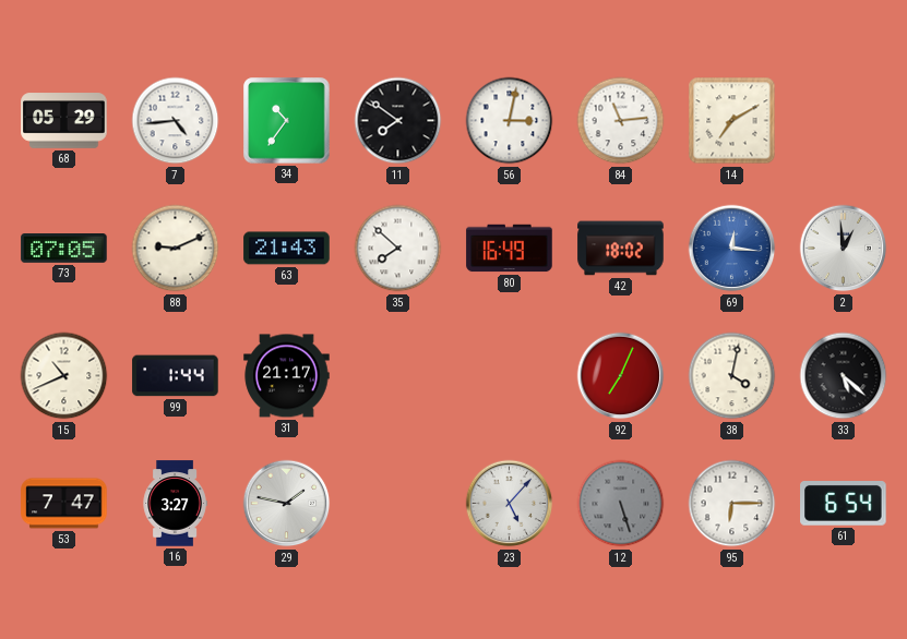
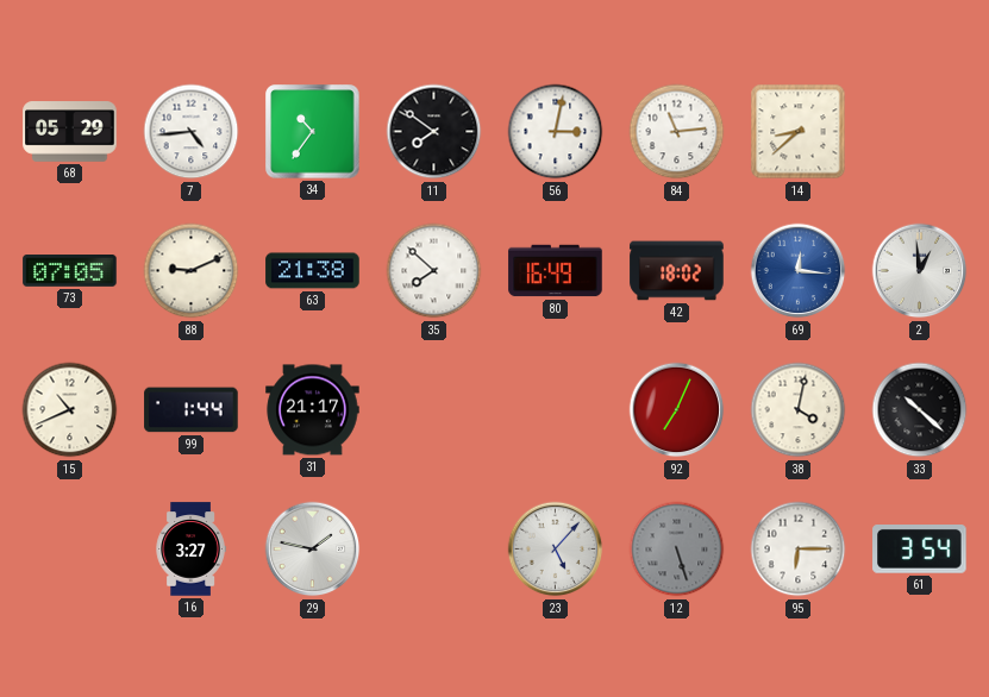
14: 7:10 -> 8:38
63: 21:43 -> 21:38
33: 5:22 -> 10:22
53: 7:47 -> none
61: 6:54 -> 3:54
